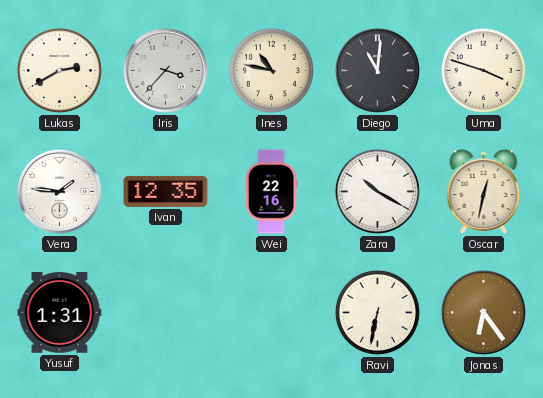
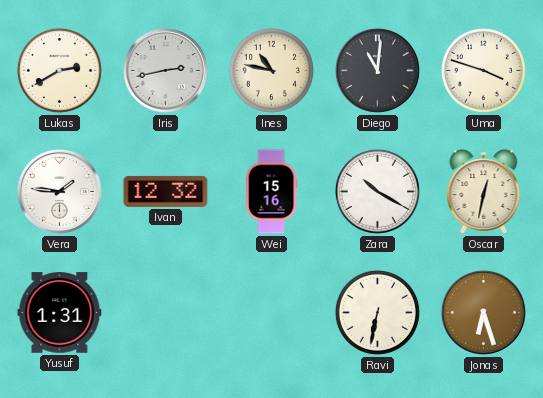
Iris: 3:37 -> 2:43
Ivan: 12:35 -> 12:32
Wei: 22:16 -> 15:16
Jonas: 6:24 -> 6:27
